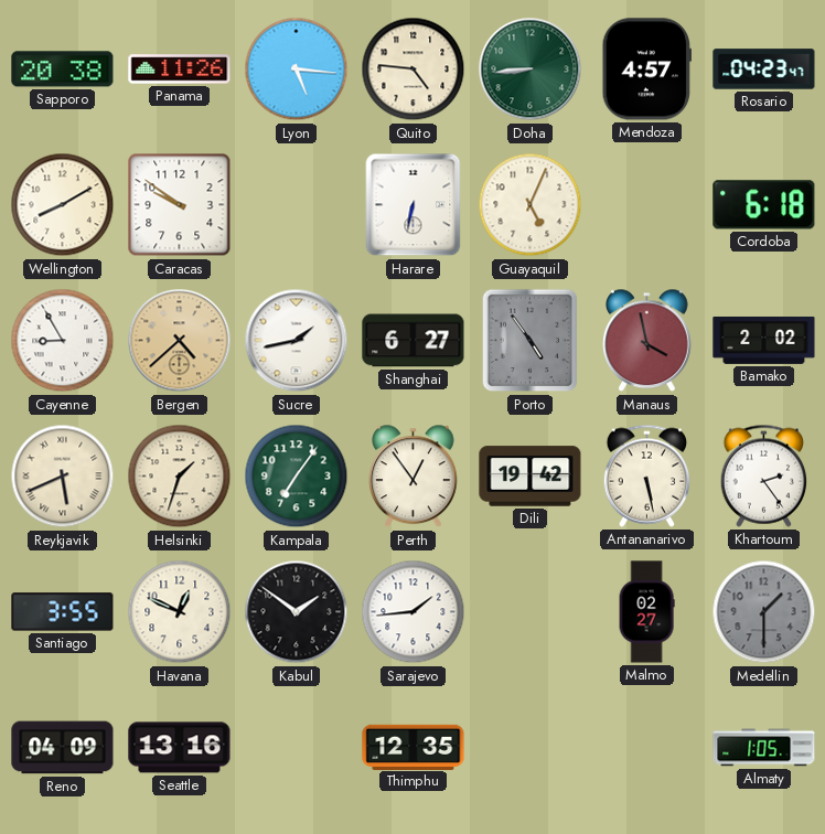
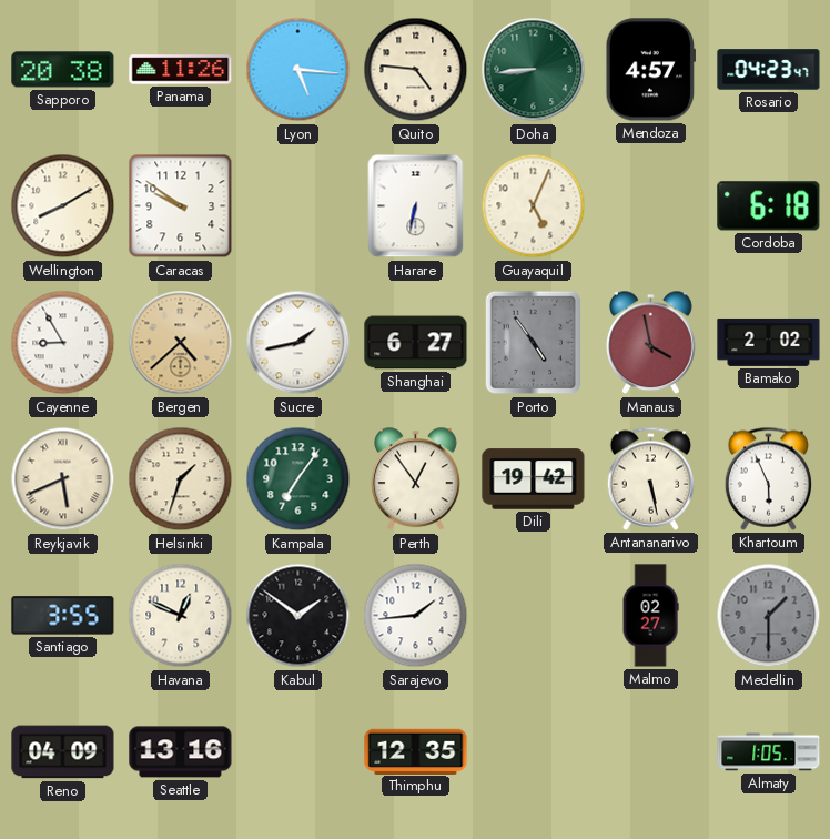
Khartoum: 2:24 -> 5:56
